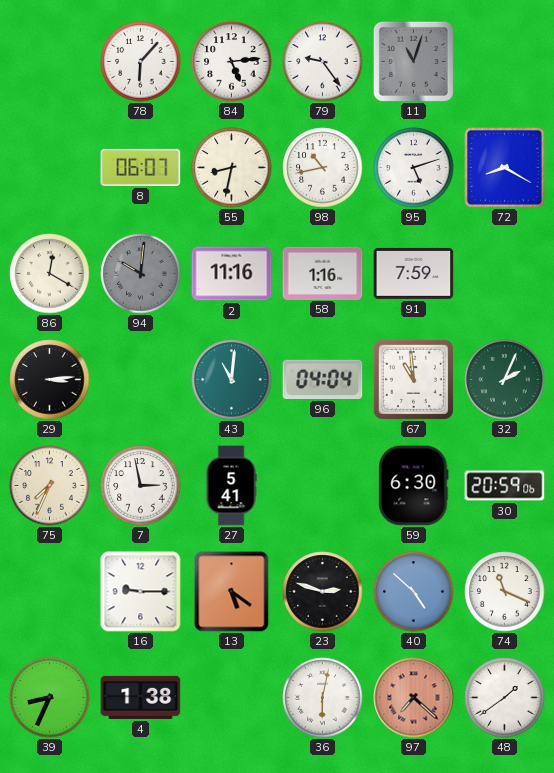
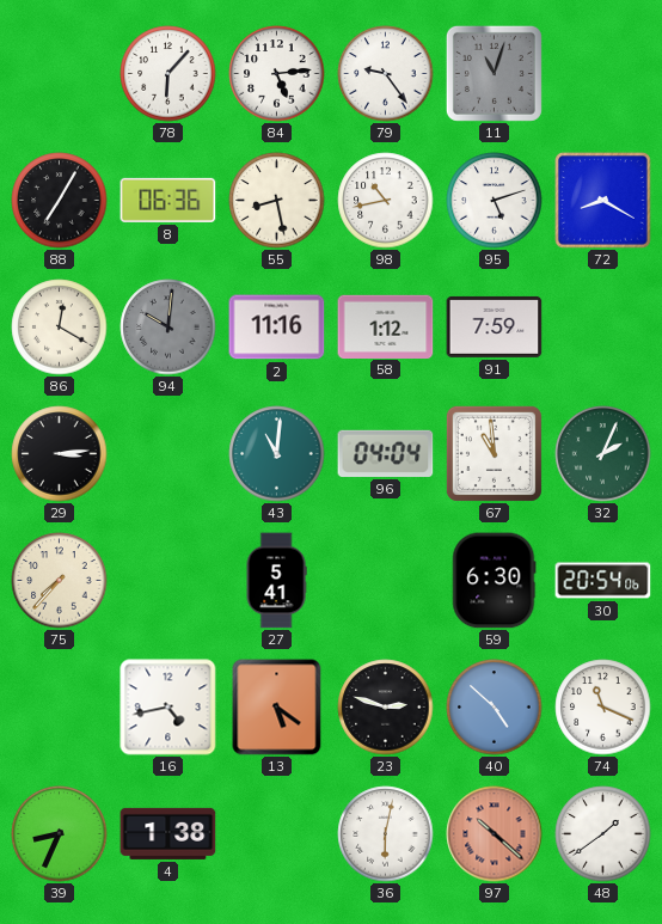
88: none -> 7:05
8: 06:07 -> 06:36
55: 8:32 -> 8:28
58: 1:16 -> 1:12
75: 7:34 -> 7:37
7: 2:58 -> none
30: 20:59 -> 20:54
16: 9:15 -> 4:43
97: 7:22 -> 10:22
